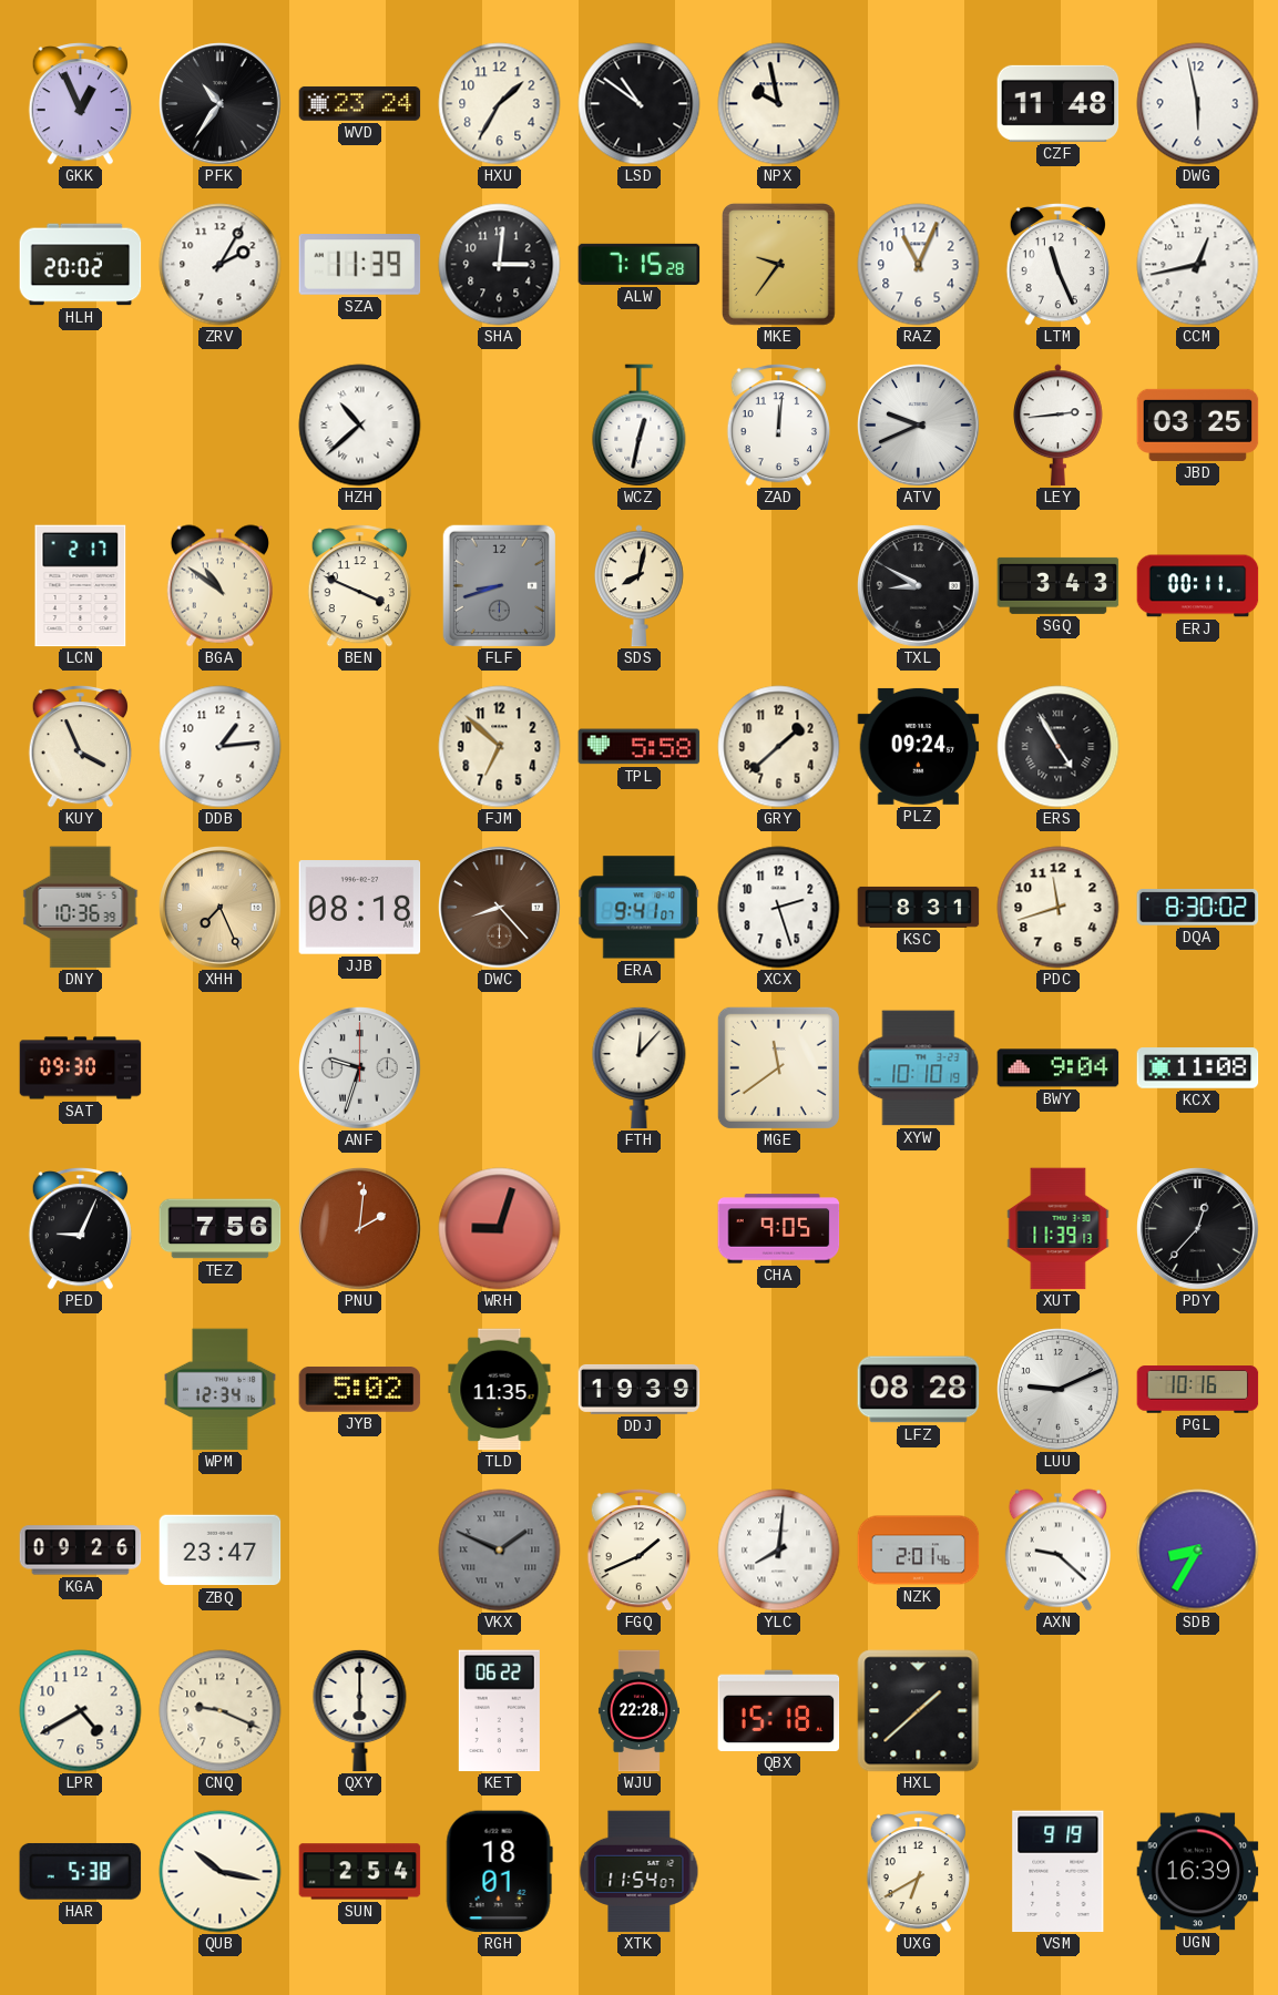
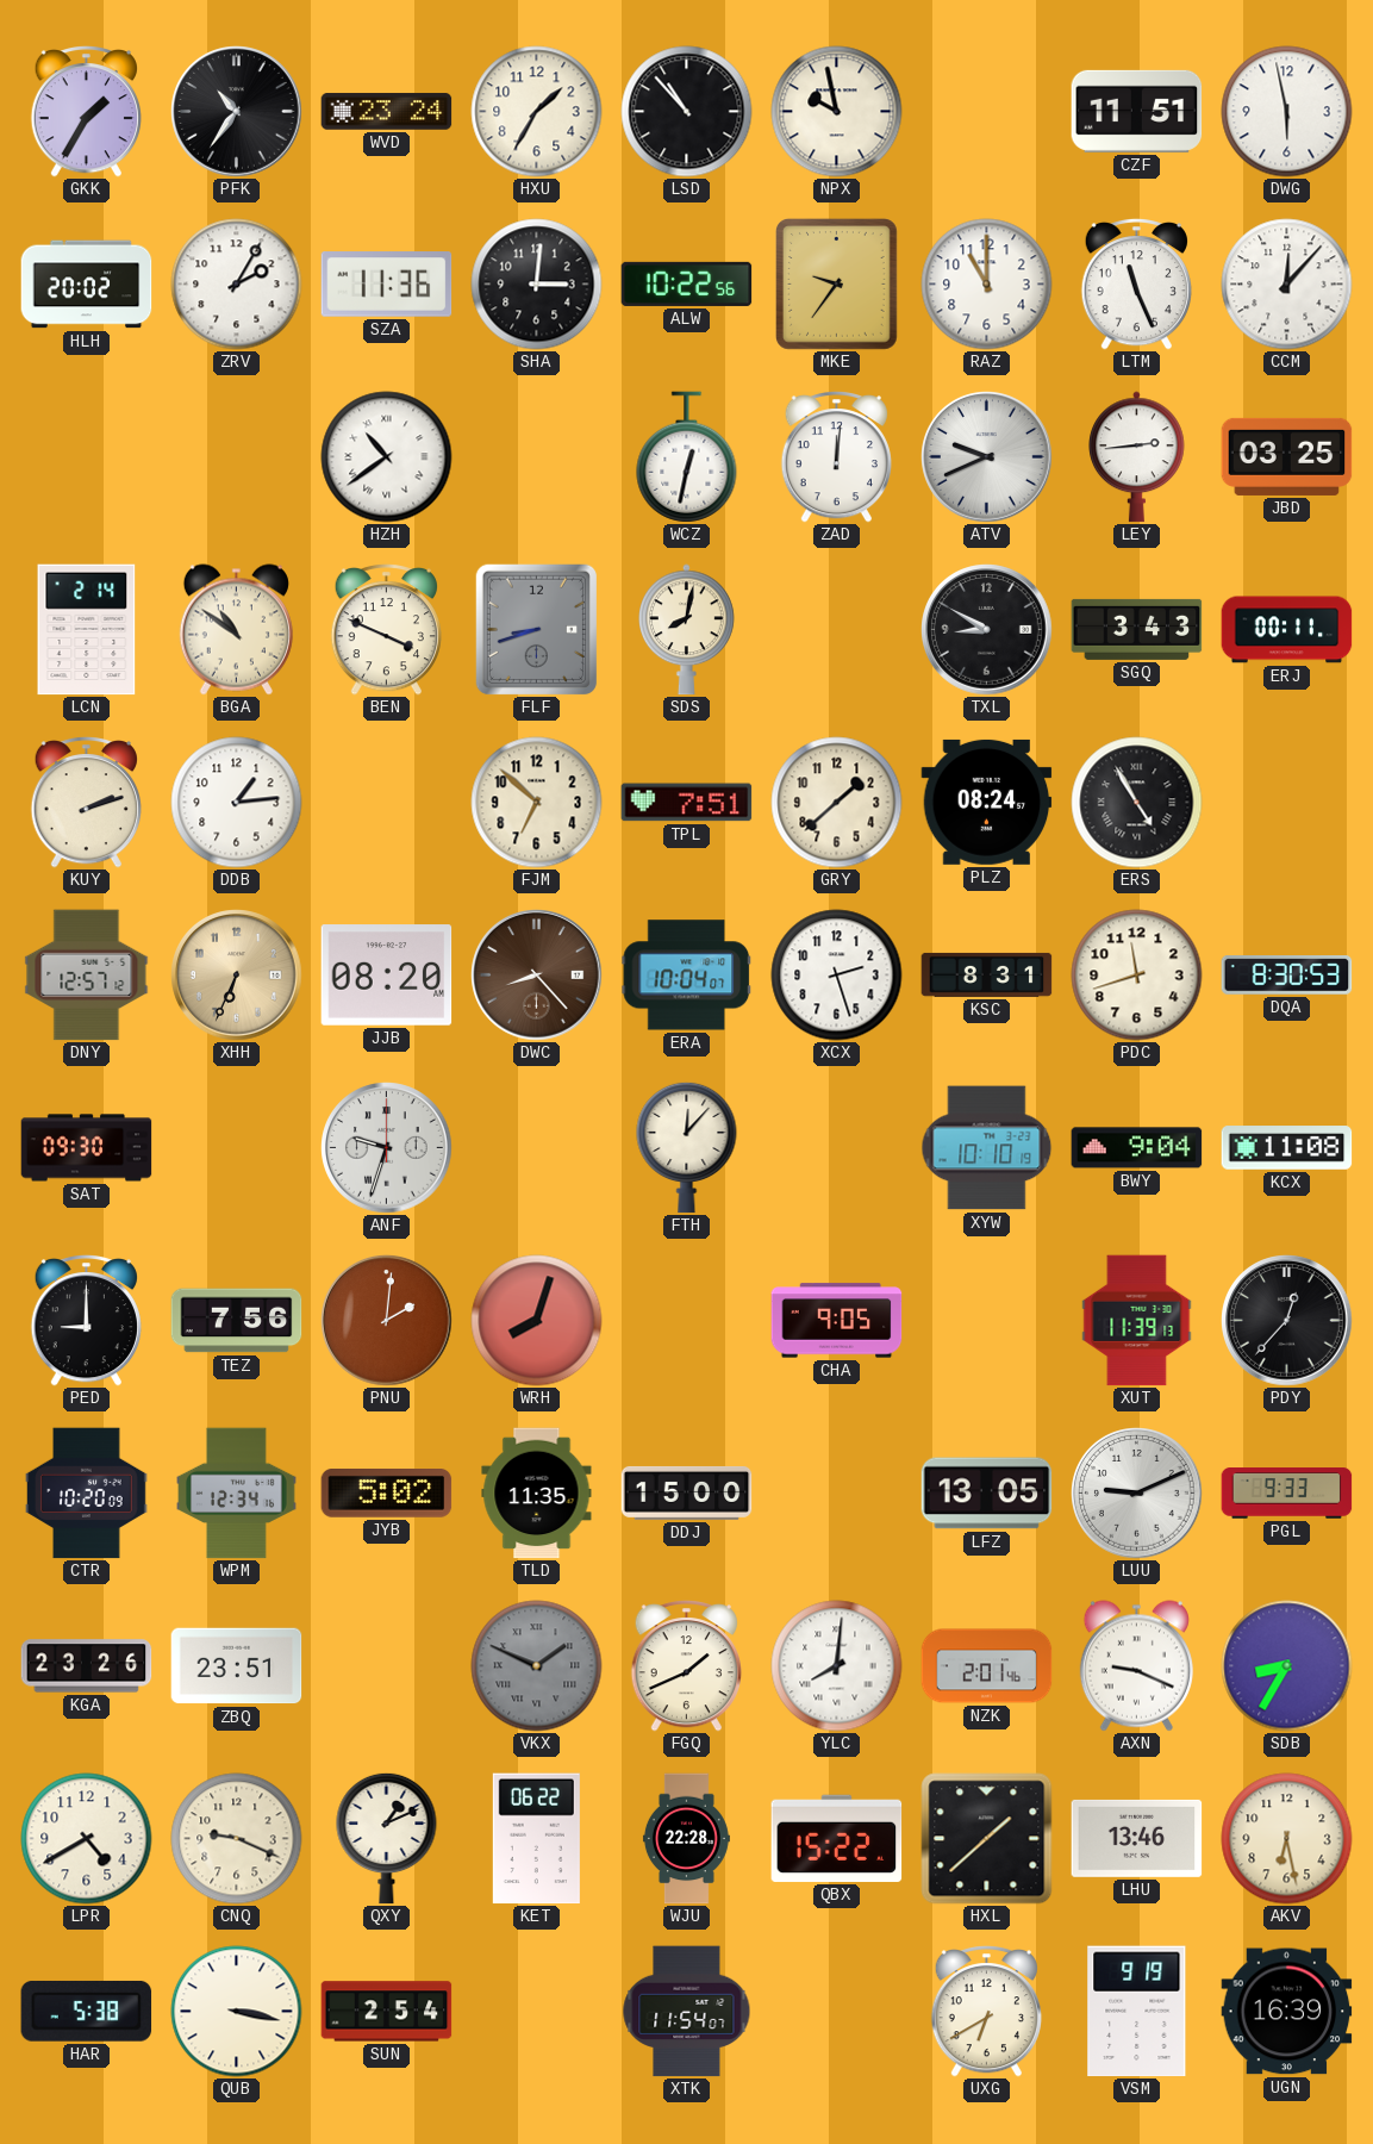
GKK: 12:56 -> 1:35
LSD: 10:51 -> 10:53
CZF: 11:48 -> 11:51
SZA: 11:39 -> 11:36
ALW: 7:15 -> 10:22
RAZ: 11:04 -> 11:00
CCM: 12:43 -> 12:07
HZH: 10:38 -> 10:39
LCN: 2:17 -> 2:14
KUY: 3:56 -> 2:12
TPL: 5:58 -> 7:51
PLZ: 09:24 -> 08:24
DNY: 10:36 -> 12:57
XHH: 7:26 -> 6:34
JJB: 08:18 -> 08:20
ERA: 9:41 -> 10:04
DQA: 8:30:02 -> 8:30:53
MGE: 11:39 -> none
PED: 9:04 -> 9:00
WRH: 9:03 -> 8:03
CTR: none -> 10:20
DDJ: 19:39 -> 15:00
LFZ: 08:28 -> 13:05
PGL: 10:16 -> 9:33
KGA: 09:26 -> 23:26
ZBQ: 23:47 -> 23:51
AXN: 9:22 -> 9:19
QXY: 6:00 -> 1:11
QBX: 15:18 -> 15:22
LHU: none -> 13:46
AKV: none -> 6:28
QUB: 10:17 -> 3:17
RGH: 18:01 -> none
